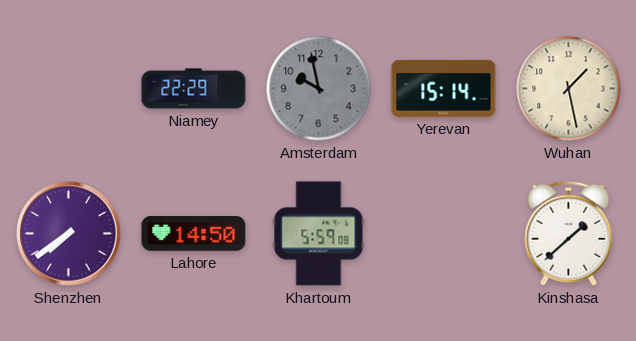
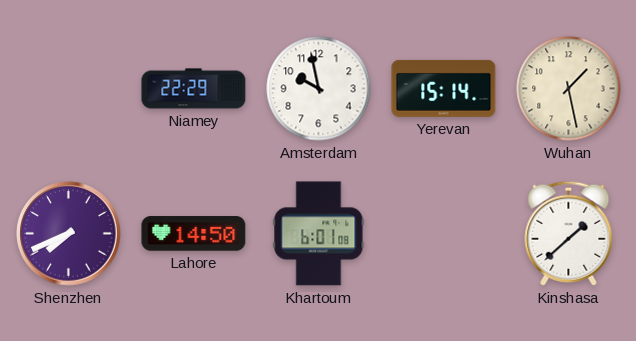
Amsterdam dial: grey -> white
Shenzhen: 7:39 -> 7:41
Khartoum: 5:59 -> 6:01
